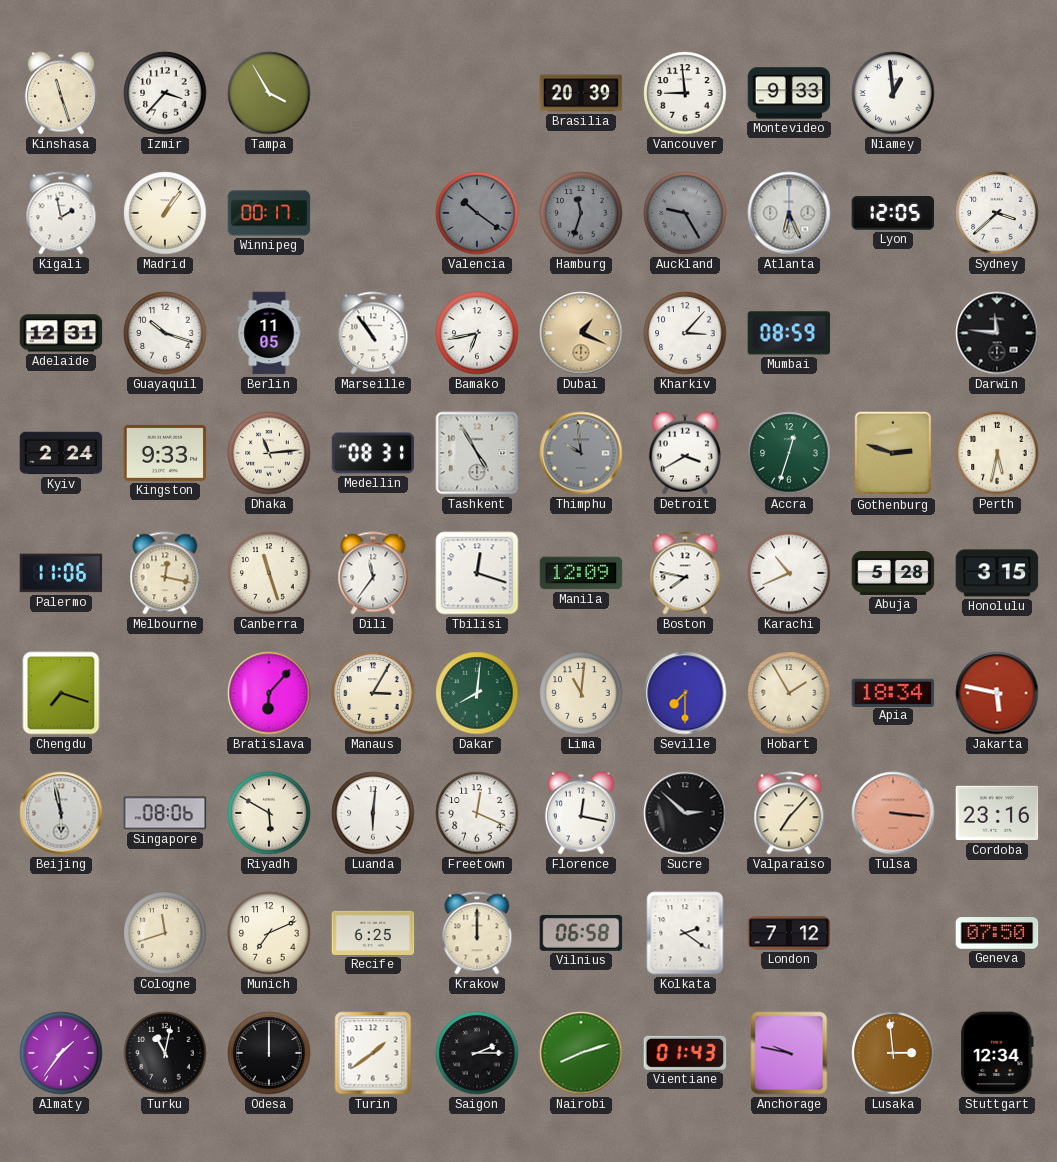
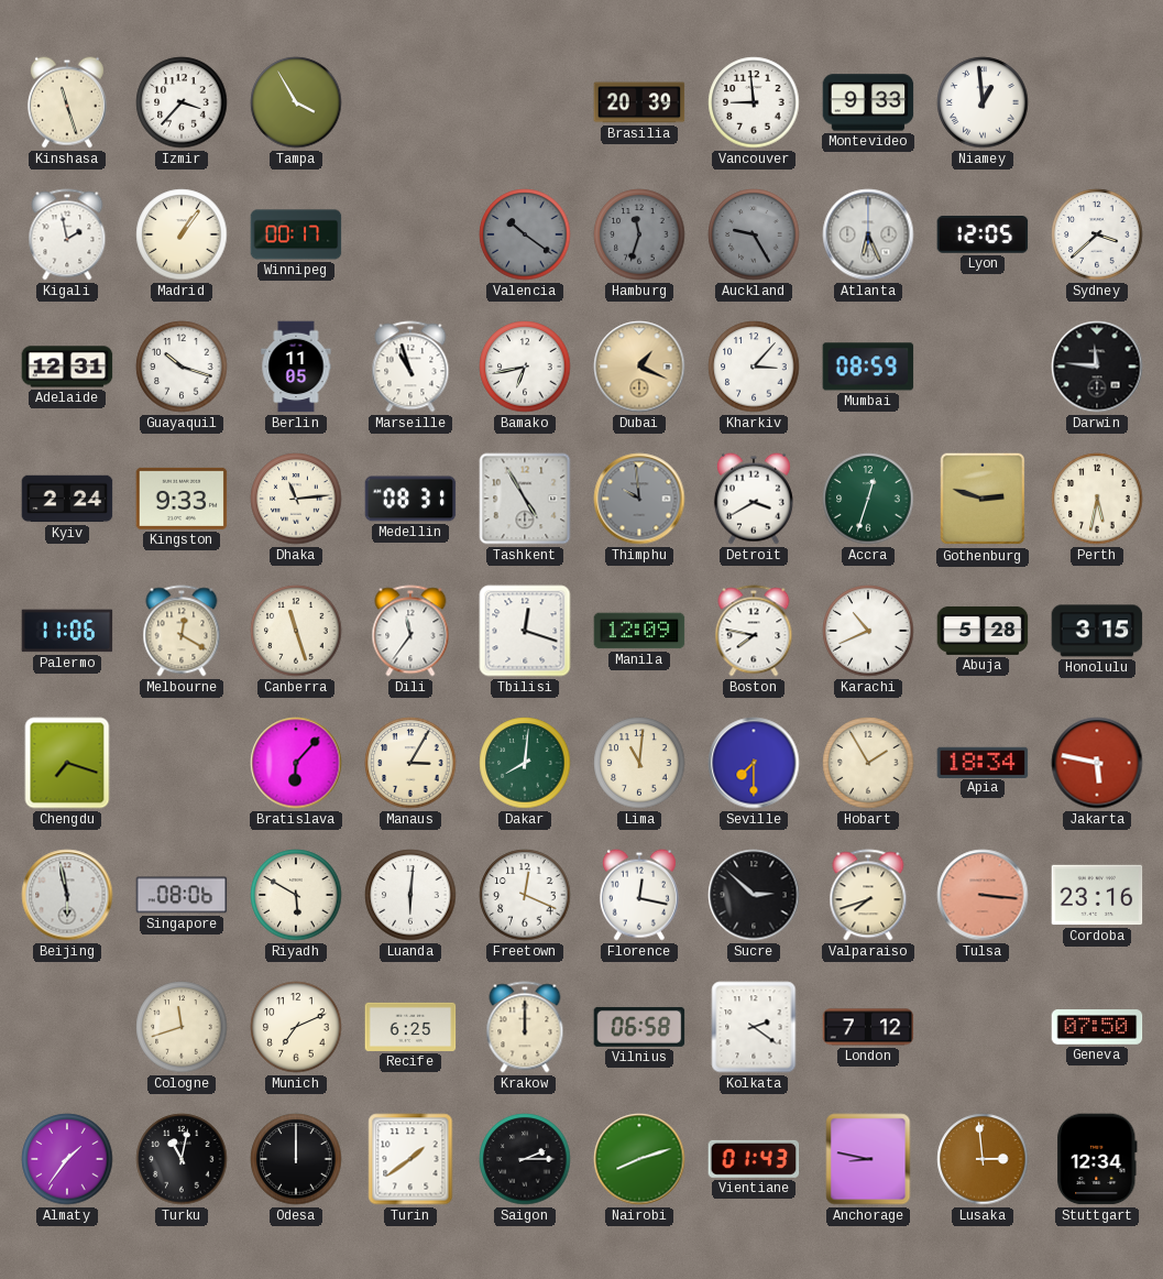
Marseille: 10:54 -> 10:57
Melbourne: 12:17 -> 12:20
Valparaiso: 7:07 -> 7:42
Anchorage: 9:47 -> 8:47
